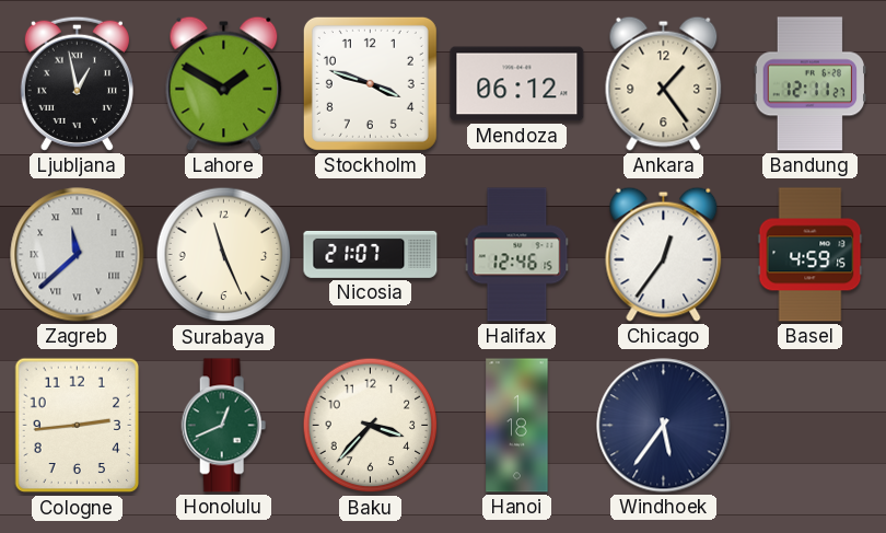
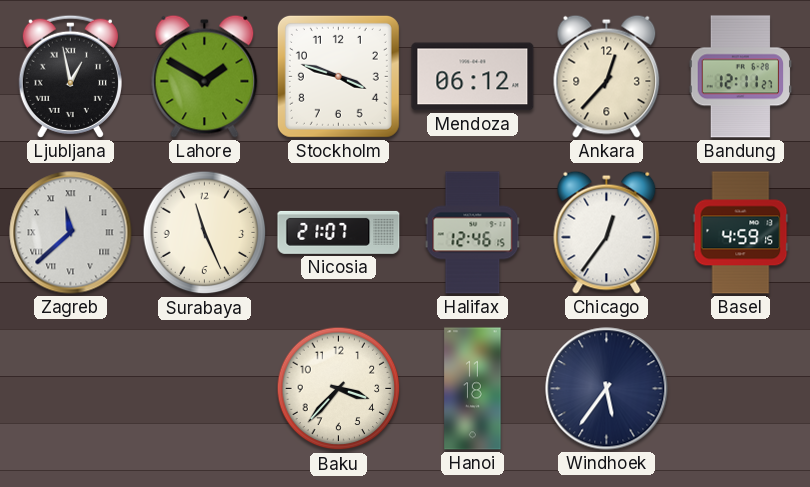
Ankara: 1:24 -> 12:37
Cologne: 2:44 -> none
Honolulu: 12:41 -> none
Hanoi: 1:18 -> 11:18
